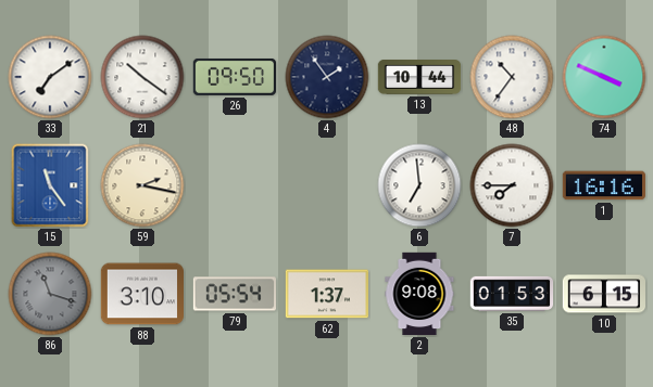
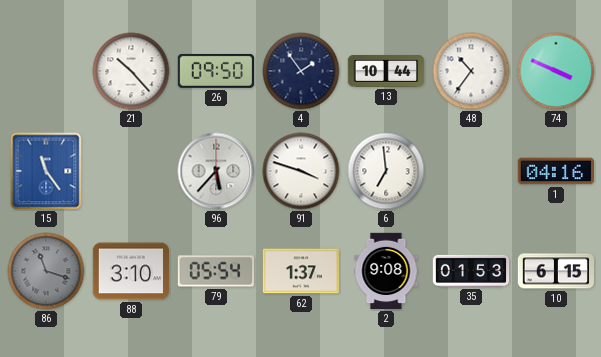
33: 7:09 -> none
21: 10:21 -> 10:23
59: 2:17 -> none
96: none -> 5:37
91: none -> 3:48
7: 7:45 -> none
1: 16:16 -> 04:16
